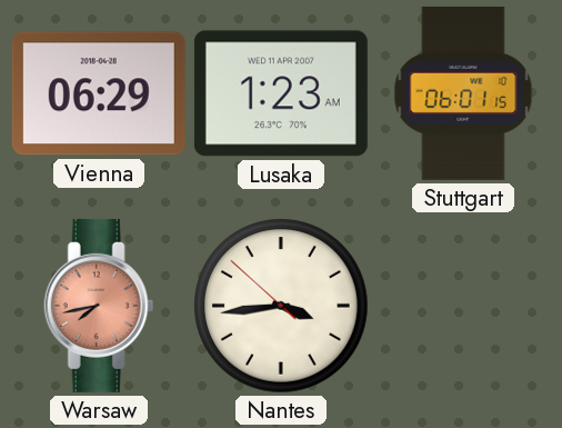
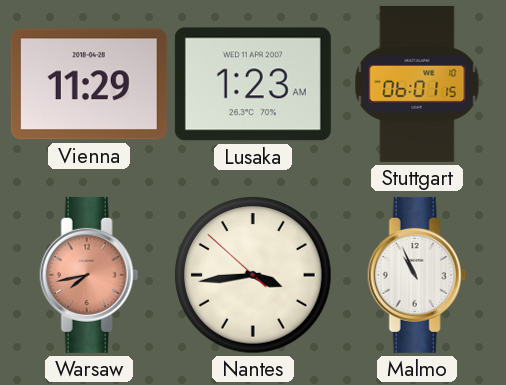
Vienna: 06:29 -> 11:29
Malmo: none -> 10:56
